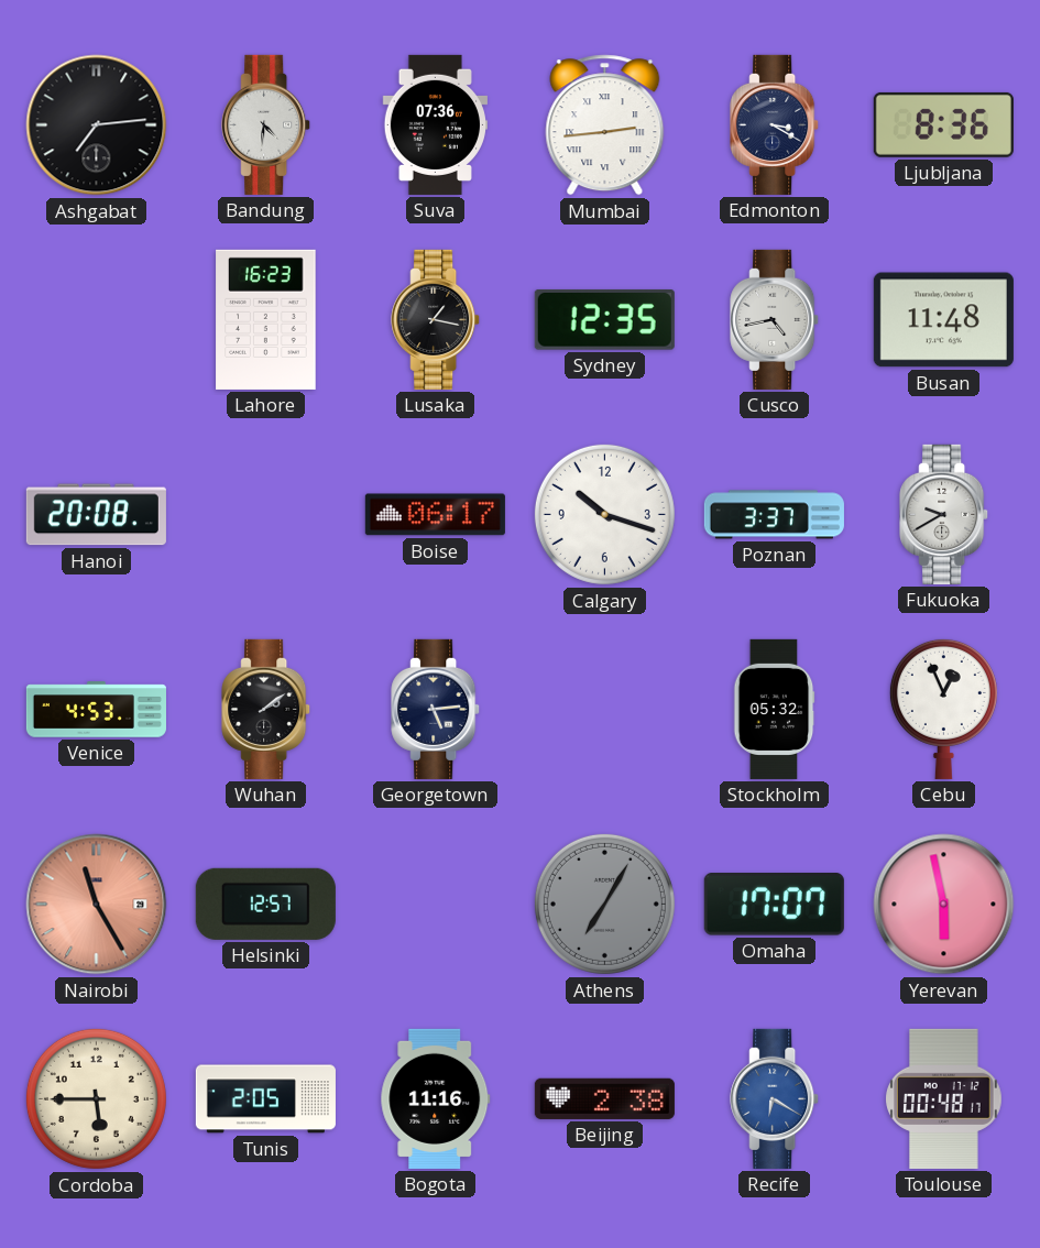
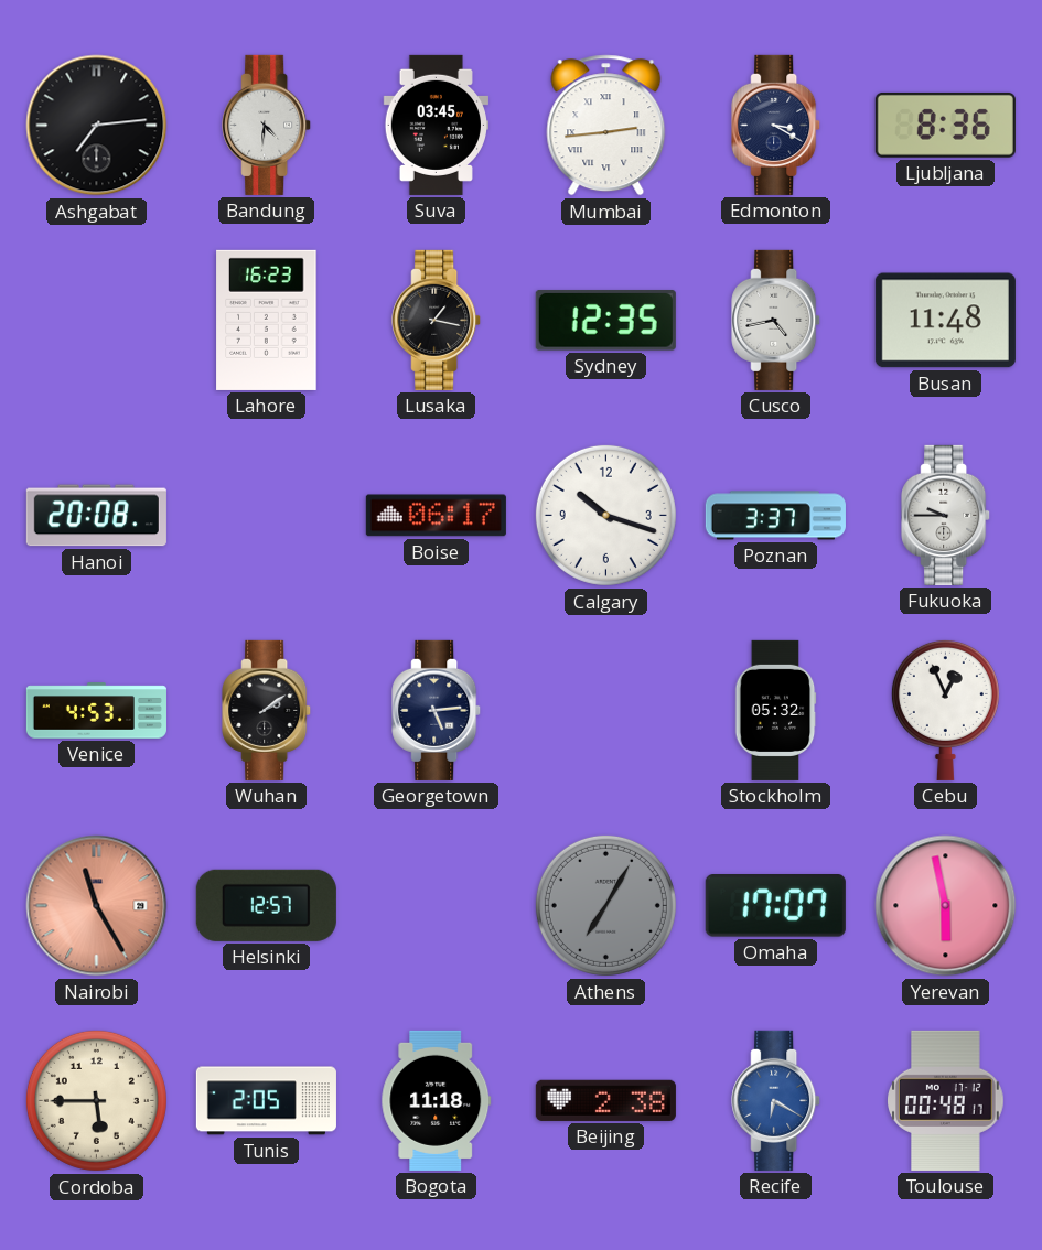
Suva: 07:36 -> 03:45
Fukuoka: 9:40 -> 9:45
Bogota: 11:16 -> 11:18
